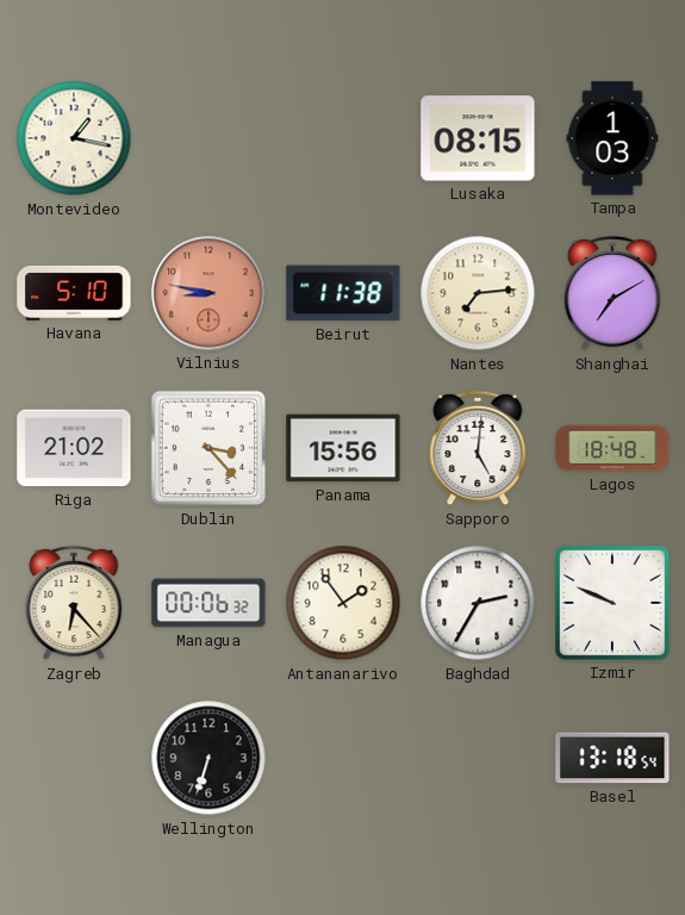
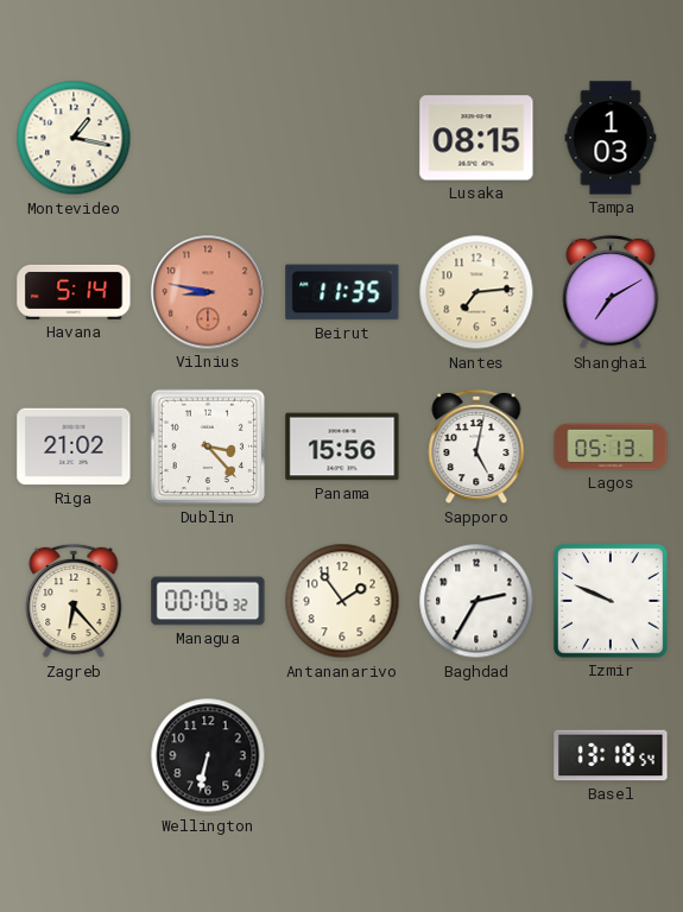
Havana: 5:10 -> 5:14
Beirut: 11:38 -> 11:35
Sapporo: 5:01 -> 5:02
Lagos: 18:48 -> 05:13
Wellington: 6:33 -> 6:32
